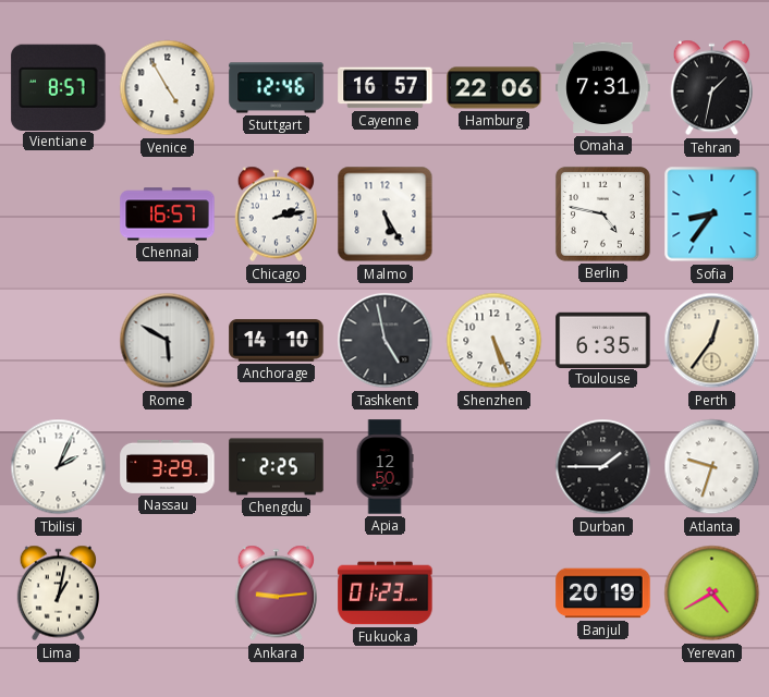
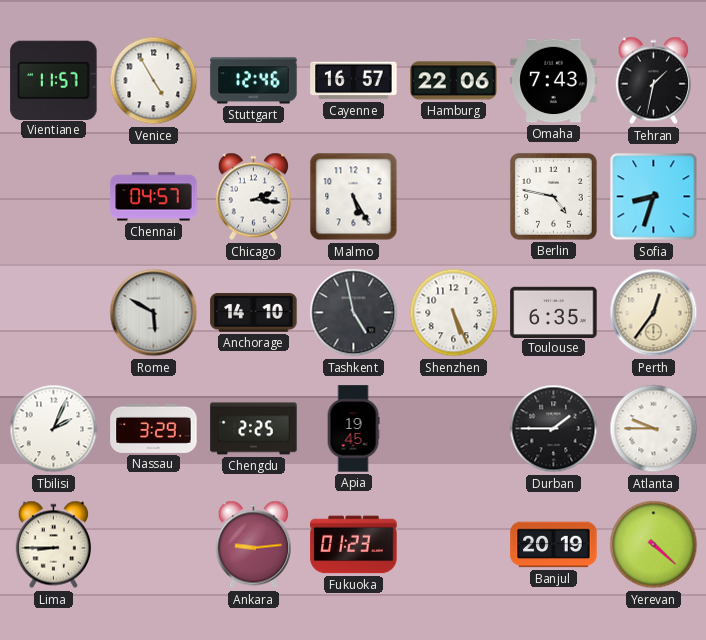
Vientiane: 8:57 -> 11:57
Omaha: 7:31 -> 7:43
Chennai: 16:57 -> 04:57
Chicago: 2:13 -> 2:16
Sofia: 8:36 -> 8:33
Apia: 12:50 -> 19:45
Atlanta: 9:33 -> 9:45
Lima: 1:02 -> 8:45
Yerevan: 4:40 -> 4:22
